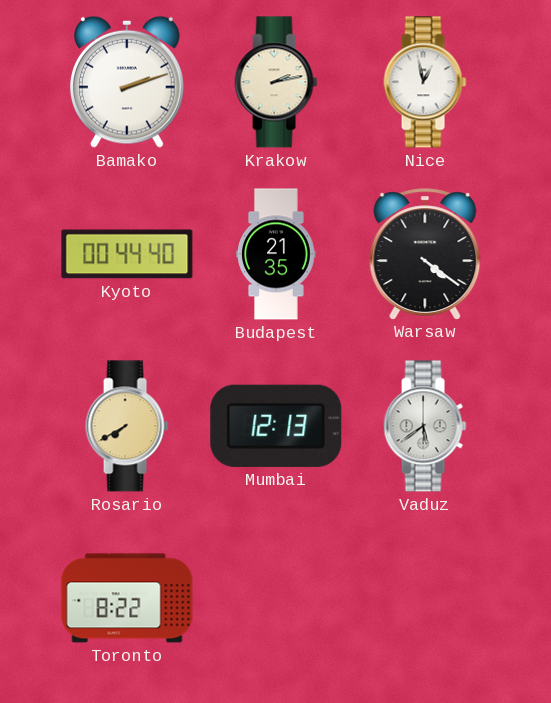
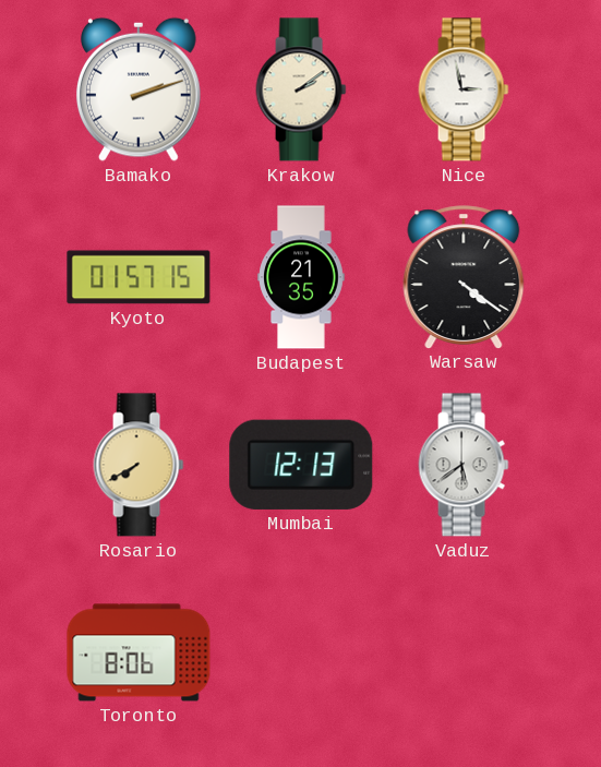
Krakow: 2:13 -> 2:09
Nice: 12:58 -> 2:58
Kyoto: 00:44 -> 01:57
Toronto: 8:22 -> 8:06
